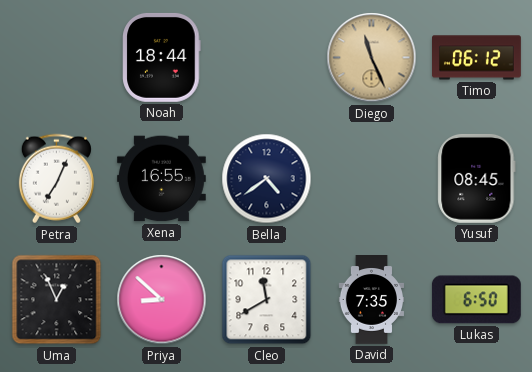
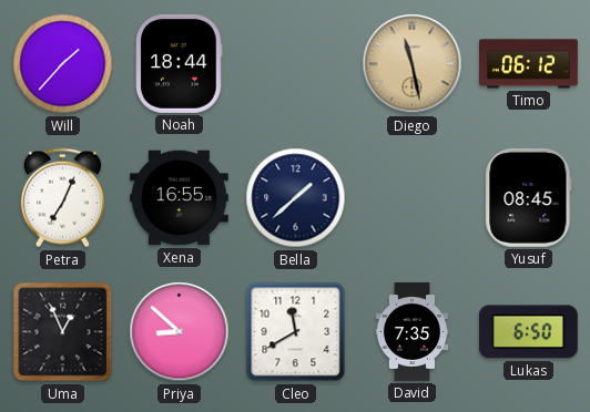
Will: none -> 1:37
Diego: 11:26 -> 11:28
Bella: 4:39 -> 1:38
